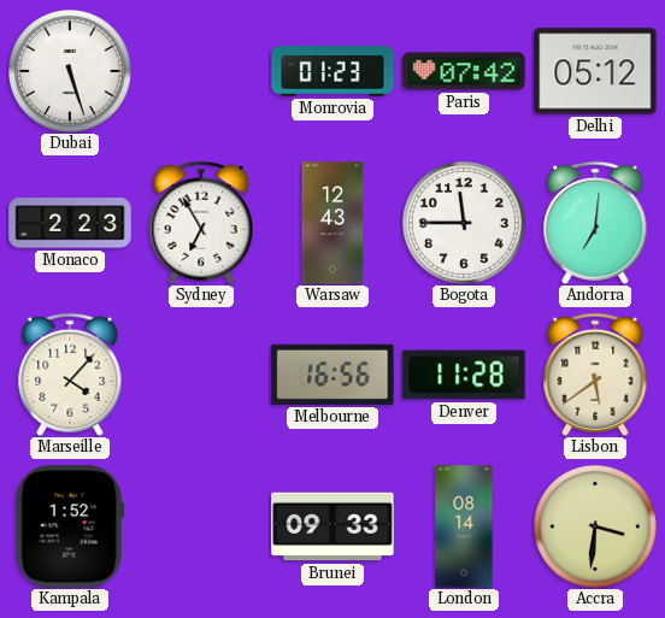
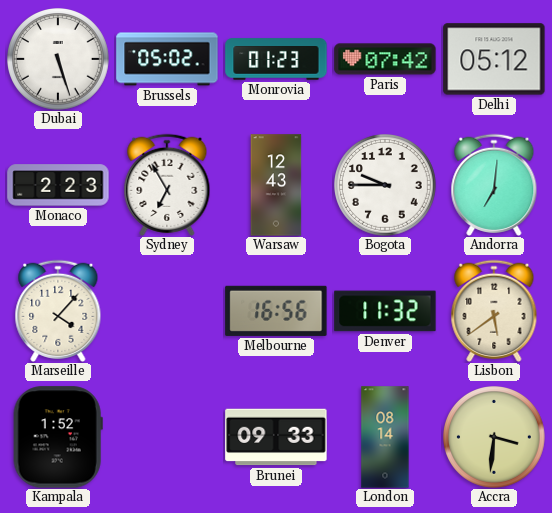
Brussels: none -> 05:02
Bogota: 11:45 -> 9:45
Denver: 11:28 -> 11:32
